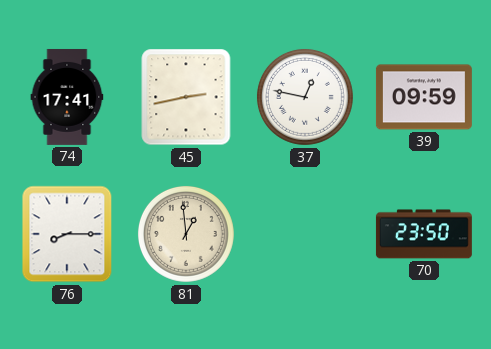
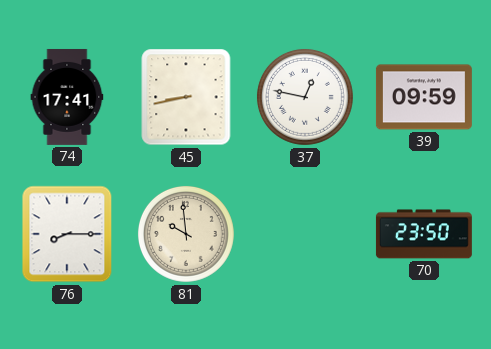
45: 2:43 -> 8:43
81: 12:59 -> 9:59
